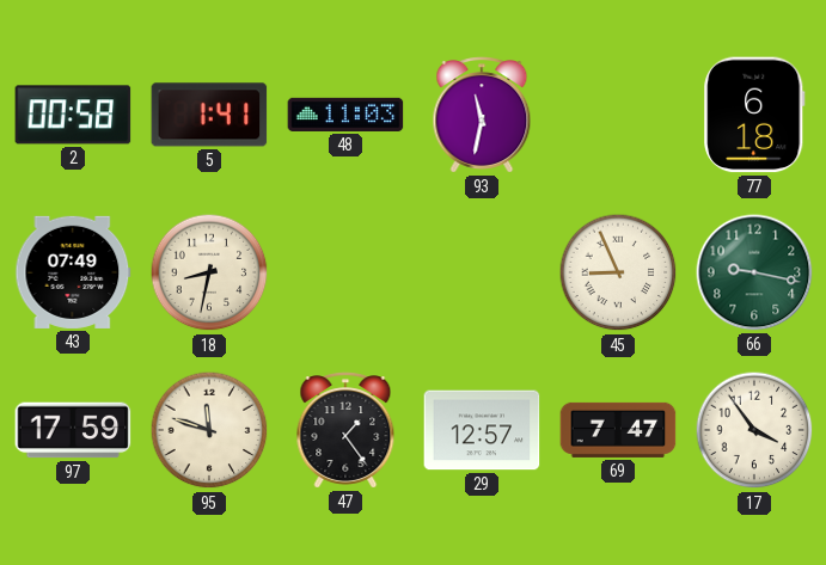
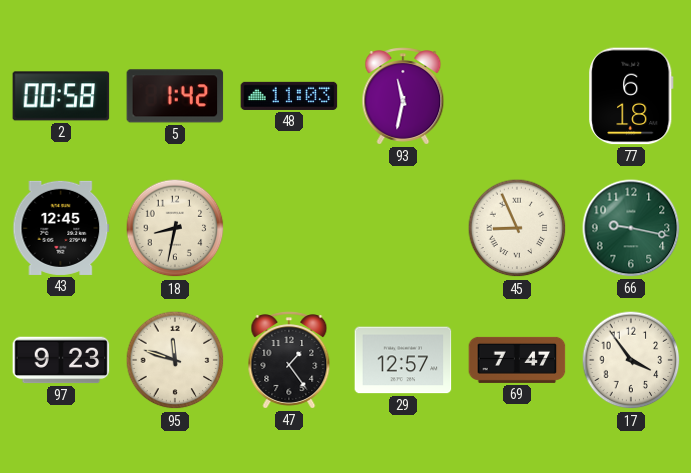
5: 1:41 -> 1:42
43: 07:49 -> 12:45
97: 17:59 -> 9:23
